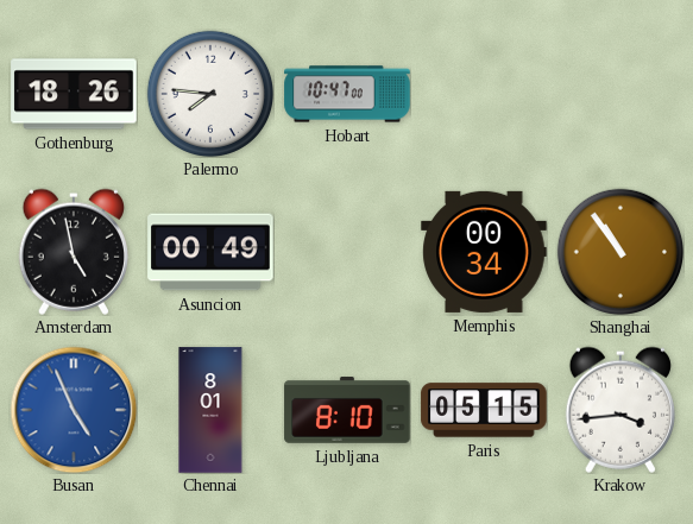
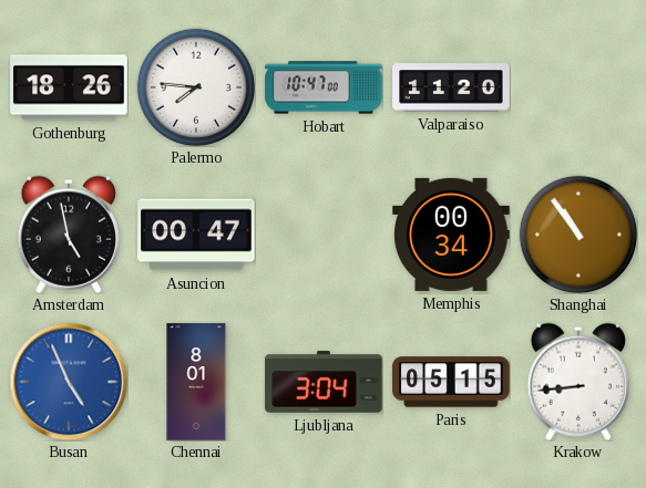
Valparaiso: none -> 11:20
Asuncion: 00:49 -> 00:47
Ljubljana: 8:10 -> 3:04
Krakow: 3:44 -> 8:44
